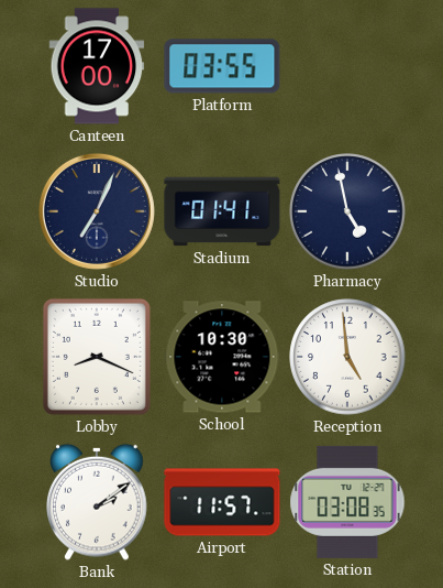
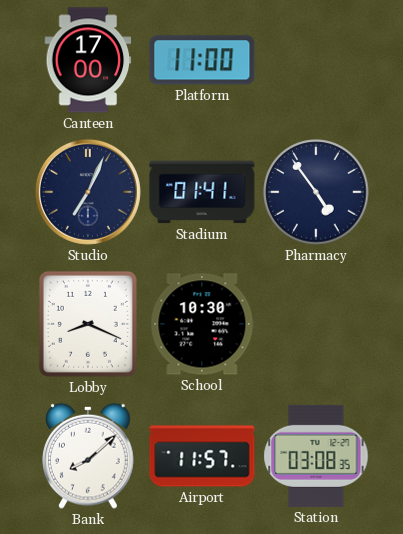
Platform: 03:55 -> 11:00
Pharmacy: 4:58 -> 4:54
Reception: 4:59 -> none
Bank: 2:09 -> 8:08
